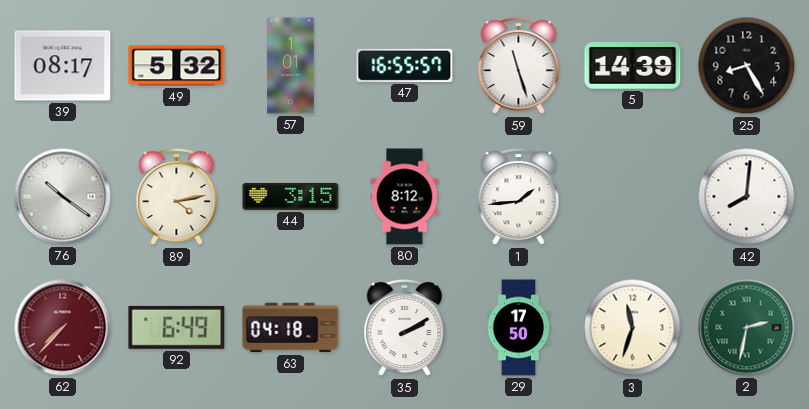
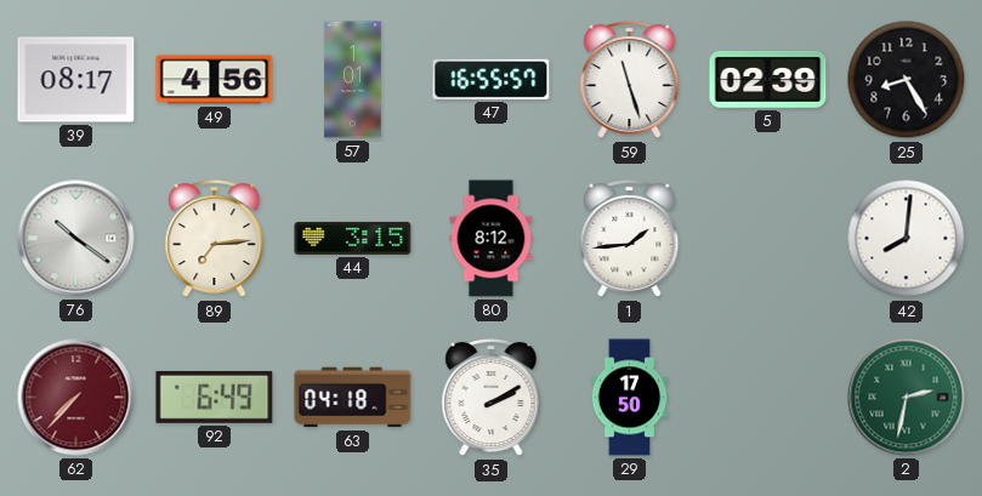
49: 5:32 -> 4:56
5: 14:39 -> 02:39
89: 4:13 -> 7:14
3: 11:33 -> none
